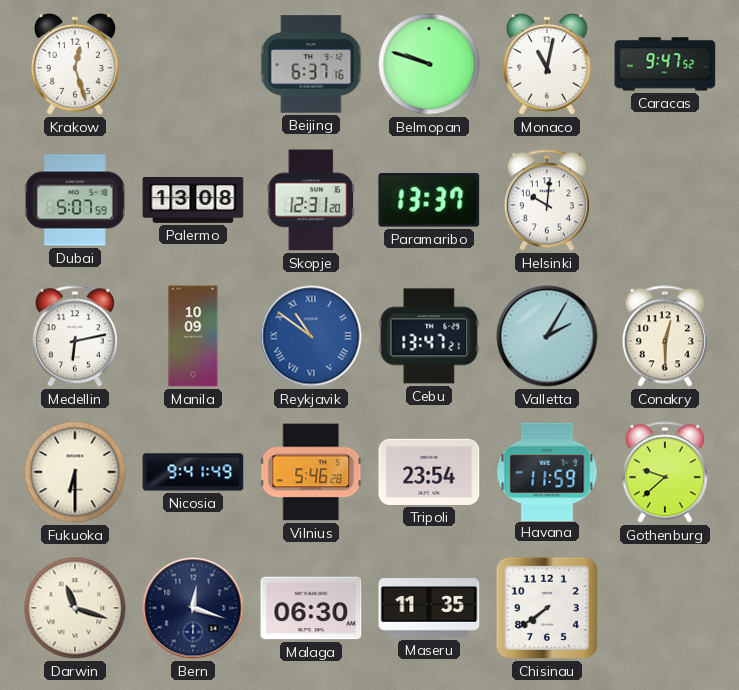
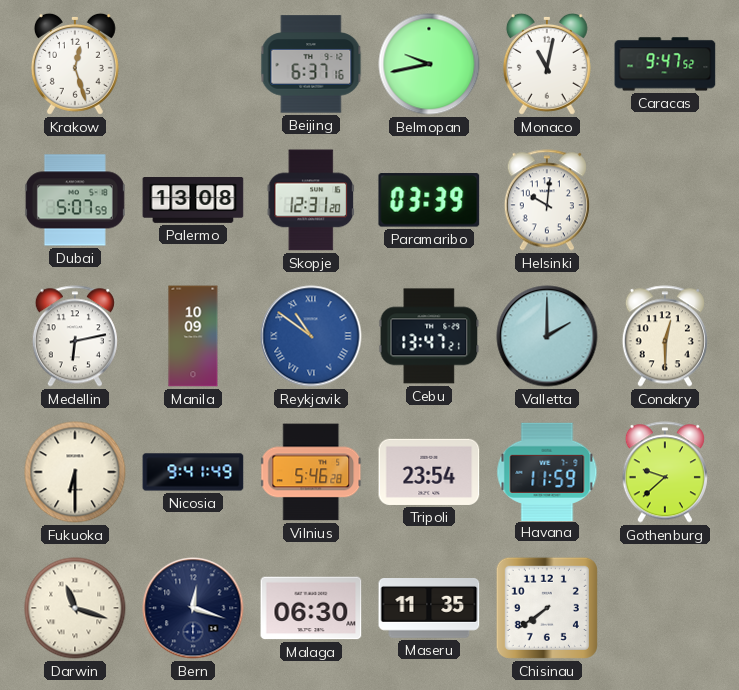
Belmopan: 9:48 -> 9:43
Paramaribo: 13:37 -> 03:39
Valletta: 2:05 -> 2:00
